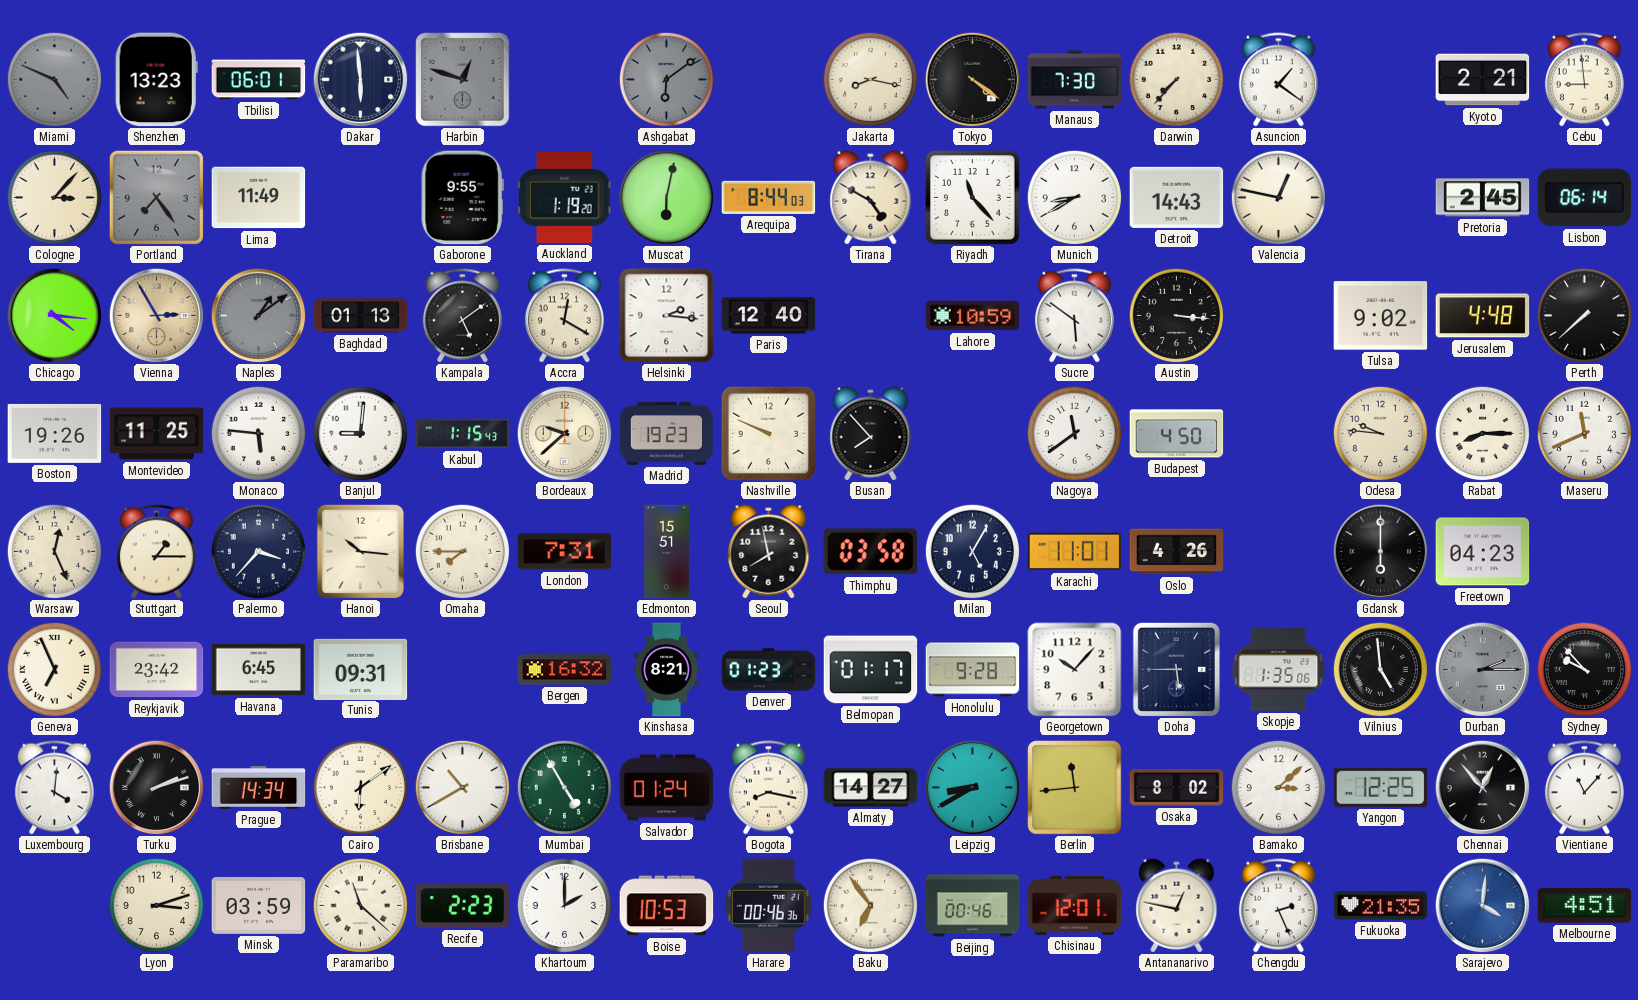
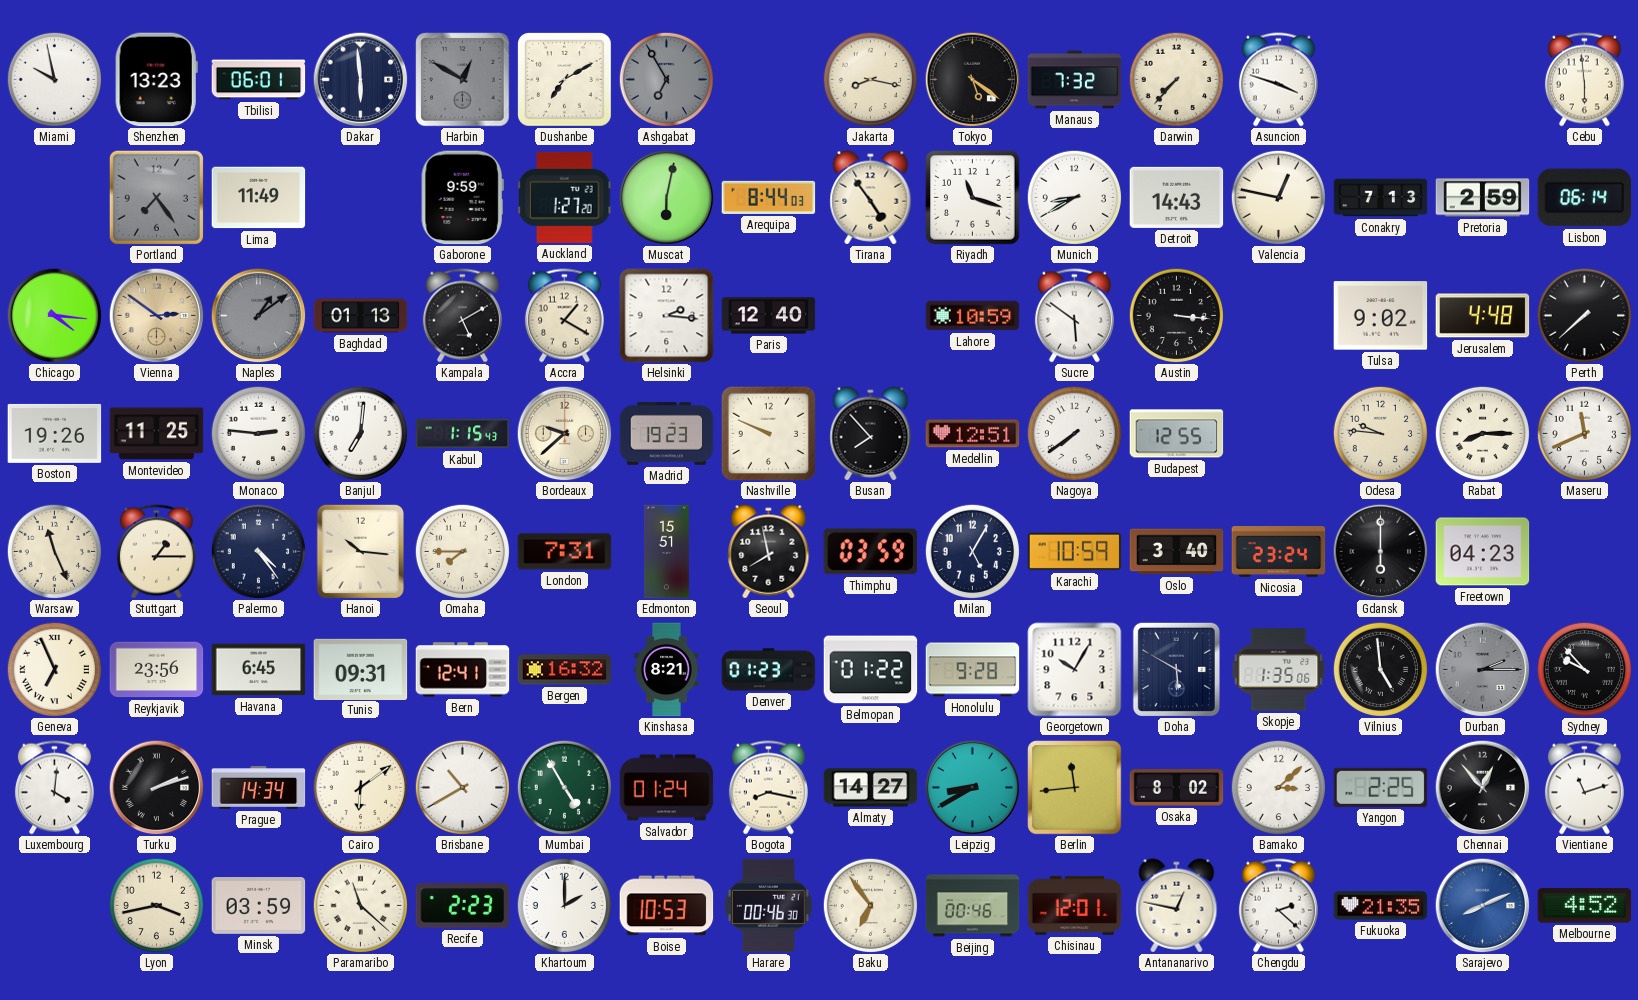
Miami: 4:49 -> 9:58
Miami dial: grey -> white
Harbin: 12:48 -> 12:50
Dushanbe: none -> 7:10
Ashgabat: 6:09 -> 6:55
Tokyo: 4:21 -> 5:21
Manaus: 7:30 -> 7:32
Asuncion: 1:21 -> 3:48
Kyoto: 2:21 -> none
Cebu: 8:59 -> 5:59
Cologne: 3:07 -> none
Gaborone: 9:55 -> 9:59
Auckland: 1:19 -> 1:27
Tirana: 4:50 -> 4:54
Riyadh: 11:23 -> 11:18
Conakry: none -> 7:13
Pretoria: 2:45 -> 2:59
Vienna: 2:55 -> 2:51
Kampala: 5:09 -> 5:10
Accra: 12:20 -> 1:20
Monaco: 5:46 -> 2:46
Banjul: 9:01 -> 7:01
Medellin: none -> 12:51
Nagoya: 11:39 -> 7:39
Budapest: 4:50 -> 12:55
Warsaw: 12:26 -> 11:26
Palermo: 3:37 -> 4:24
Thimphu: 03:58 -> 03:59
Karachi: 11:01 -> 10:59
Oslo: 4:26 -> 3:40
Nicosia: none -> 23:24
Reykjavik: 23:42 -> 23:56
Bern: none -> 12:41
Belmopan: 01:17 -> 01:22
Georgetown: 10:07 -> 10:05
Doha: 5:45 -> 5:50
Yangon: 12:25 -> 2:25
Vientiane: 11:07 -> 11:12
Lyon: 3:12 -> 3:43
Harare: 00:46:36 -> 00:46:30
Chengdu: 2:26 -> 2:22
Sarajevo: 4:01 -> 8:11
Melbourne: 4:51 -> 4:52
